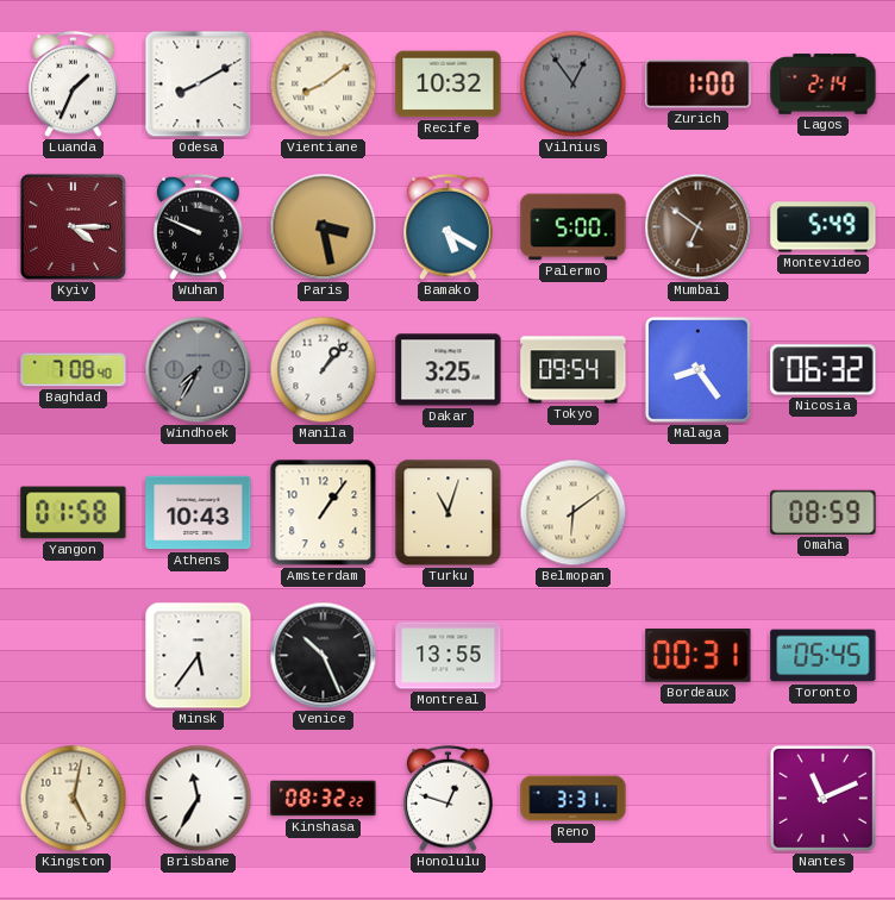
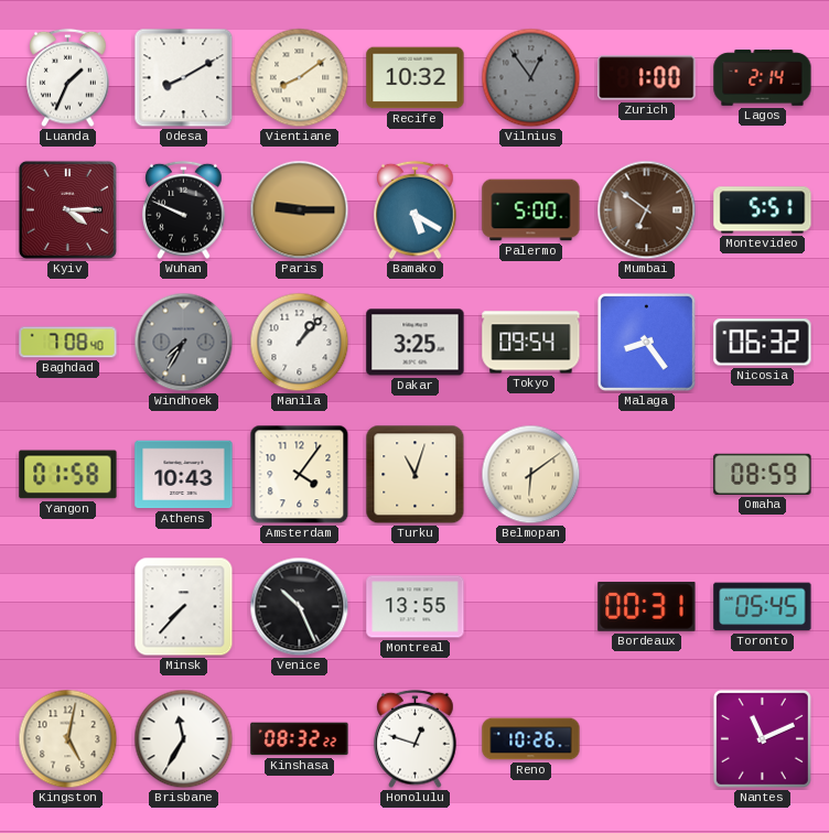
Paris: 3:28 -> 9:15
Montevideo: 5:49 -> 5:51
Amsterdam: 1:06 -> 4:06
Minsk: 5:36 -> 7:37
Reno: 3:31 -> 10:26
